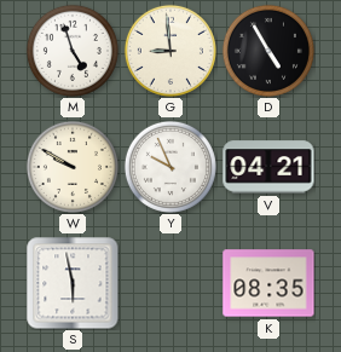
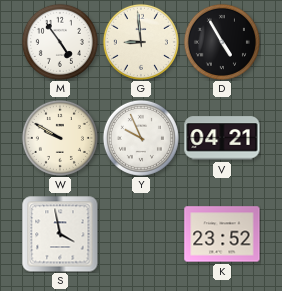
M: 4:57 -> 4:54
S: 5:58 -> 3:58
K: 08:35 -> 23:52
